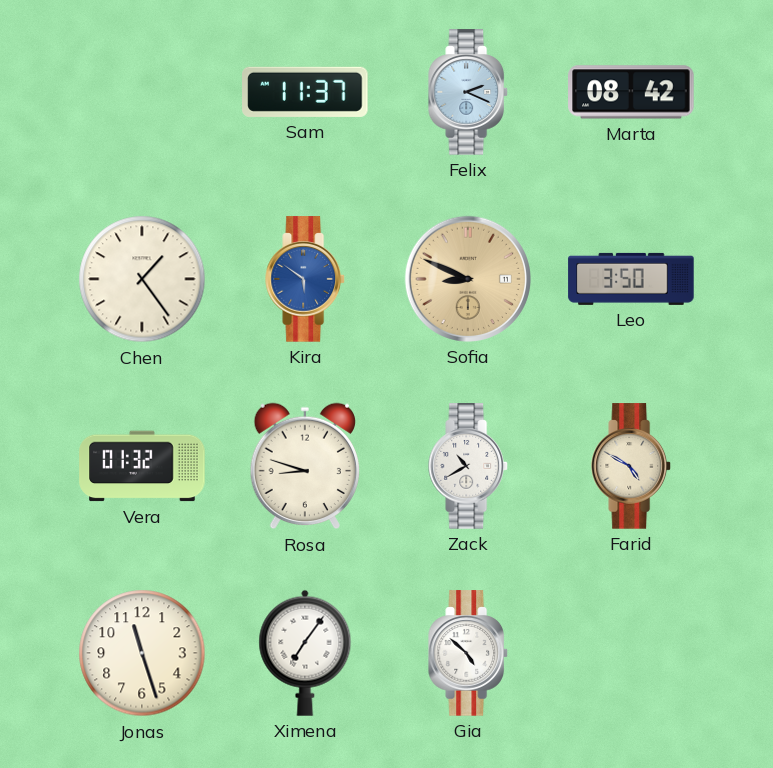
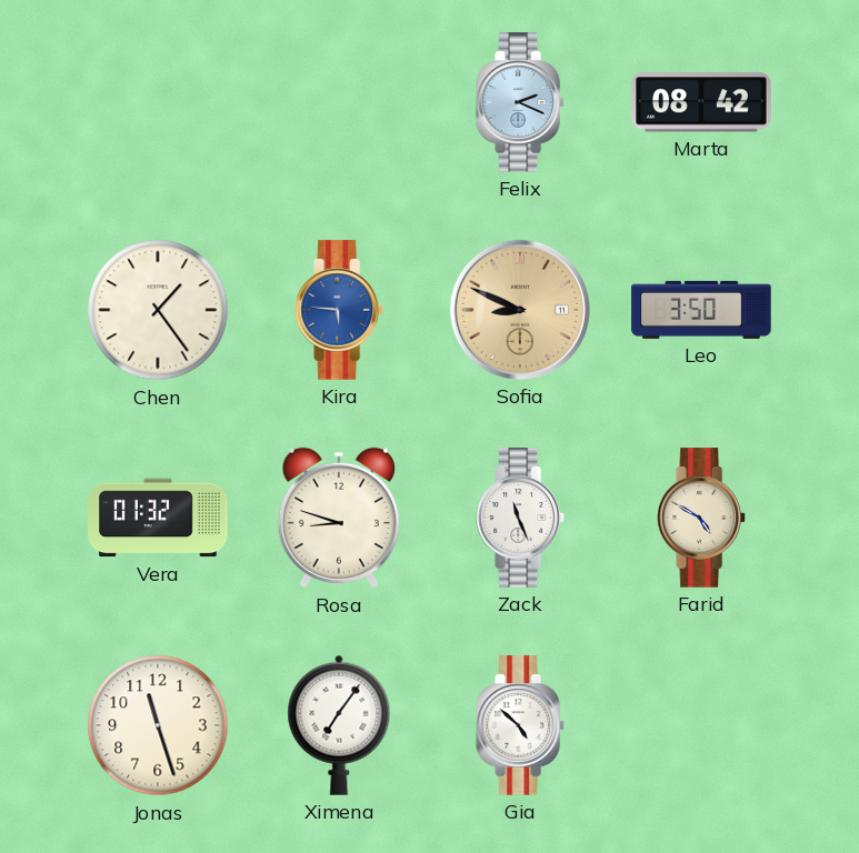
Sam: 11:37 -> none
Kira: 5:51 -> 5:46
Zack: 10:40 -> 11:26
